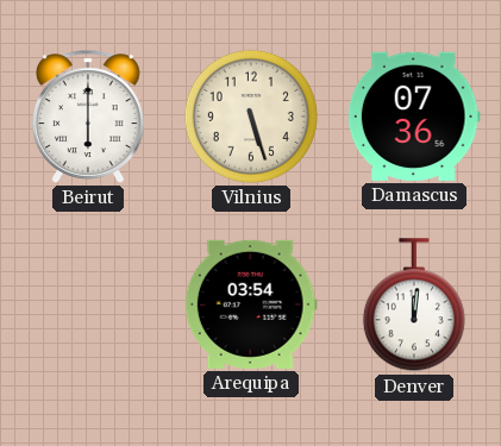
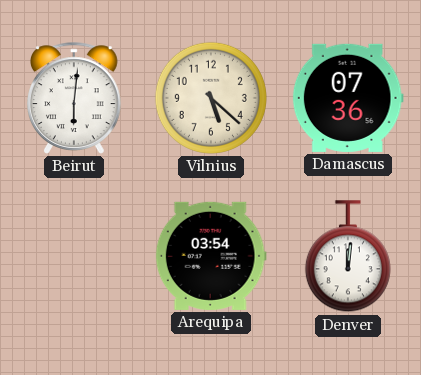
Beirut: 6:00 -> 6:01
Vilnius: 5:27 -> 5:22
